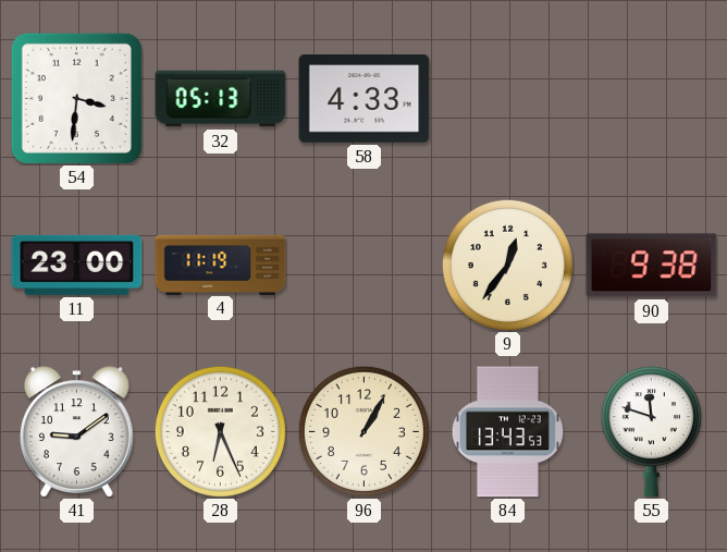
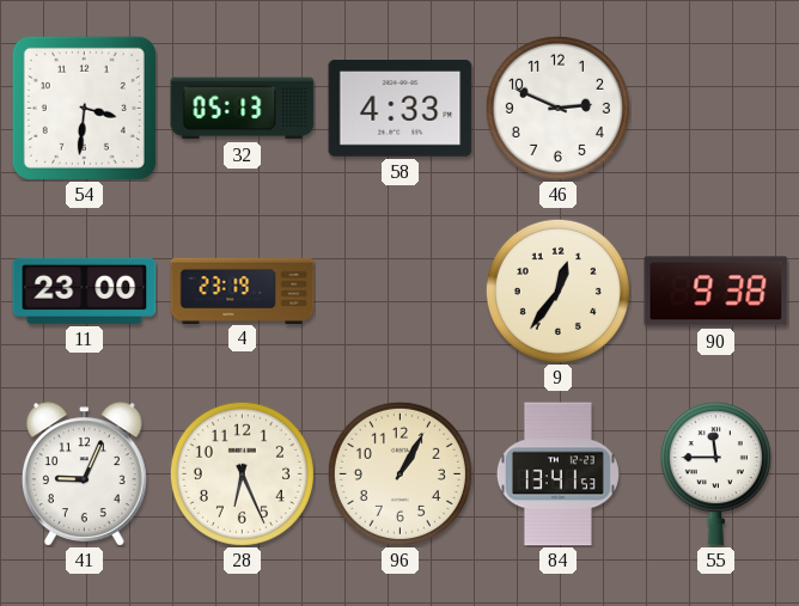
46: none -> 2:49
4: 11:19 -> 23:19
41: 9:09 -> 9:04
84: 13:43 -> 13:41
55: 11:48 -> 11:45
